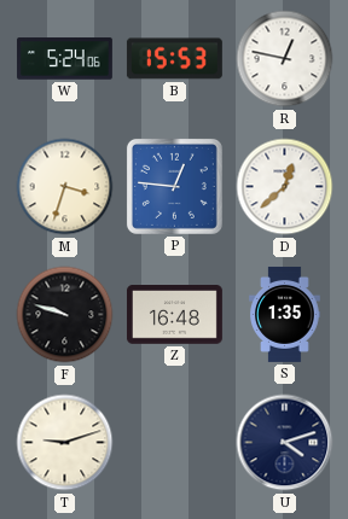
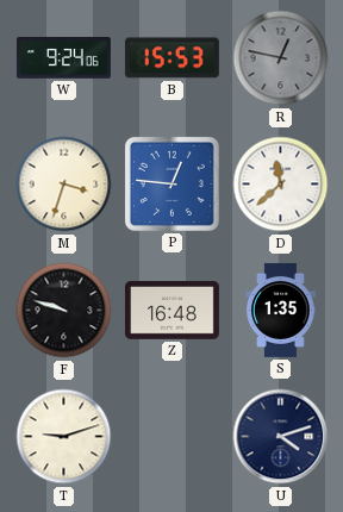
W: 5:24 -> 9:24
R dial: white -> grey
D: 12:38 -> 11:38
